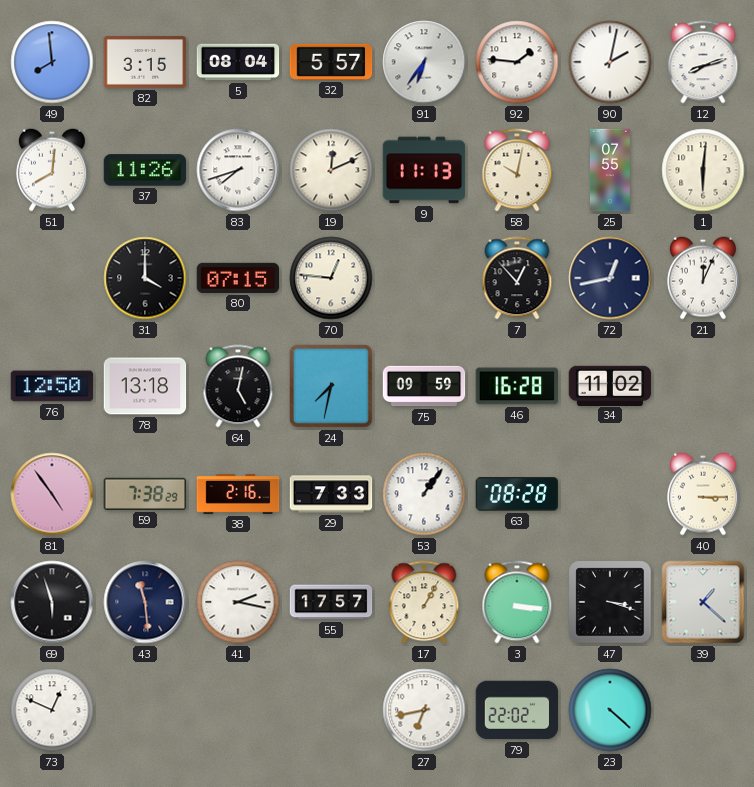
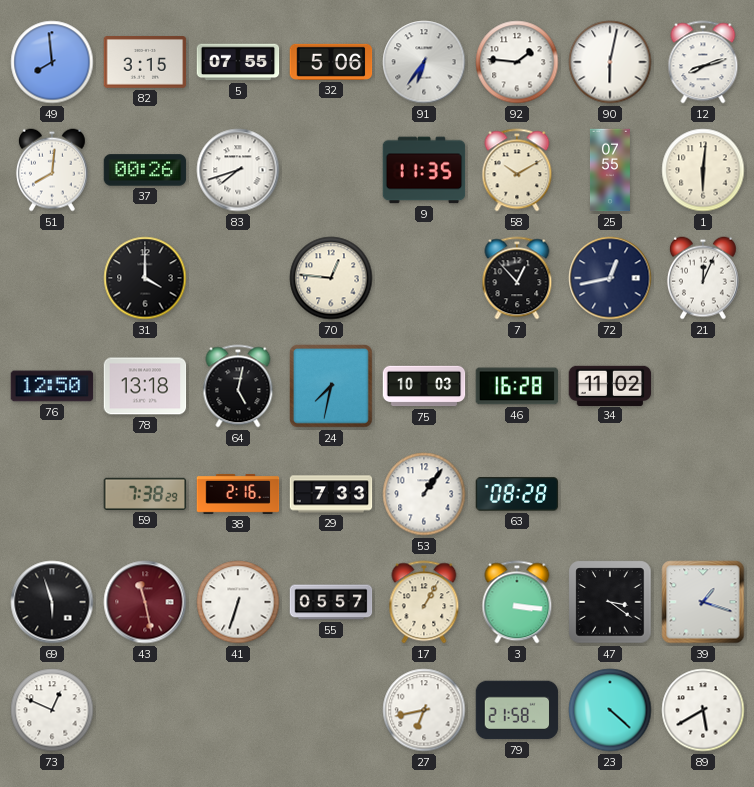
5: 08:04 -> 07:55
32: 5:57 -> 5:06
90: 2:02 -> 6:02
37: 11:26 -> 00:26
19: 12:11 -> none
9: 11:13 -> 11:35
58: 10:02 -> 10:10
80: 07:15 -> none
75: 09:59 -> 10:03
81: 4:54 -> none
40: 3:15 -> none
43: 11:29 -> 11:28
43 dial: navy -> burgundy
41: 2:17 -> 6:33
55: 17:57 -> 05:57
47: 3:18 -> 3:21
39: 1:22 -> 1:18
79: 22:02 -> 21:58
89: none -> 5:40
